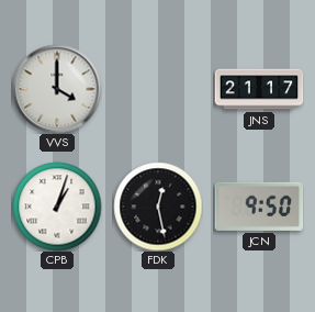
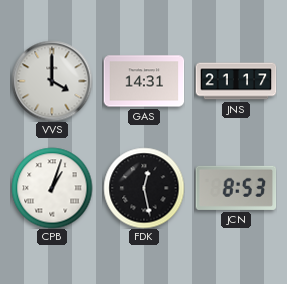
GAS: none -> 14:31
JCN: 9:50 -> 8:53
